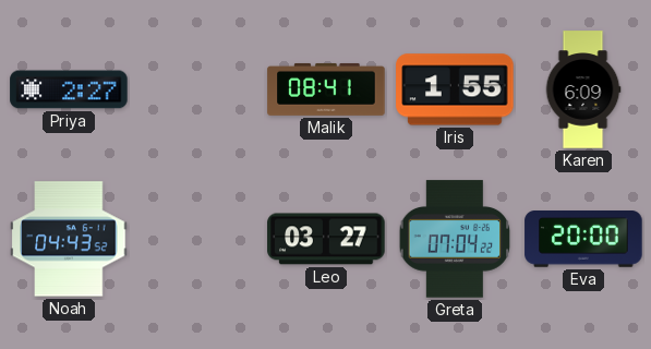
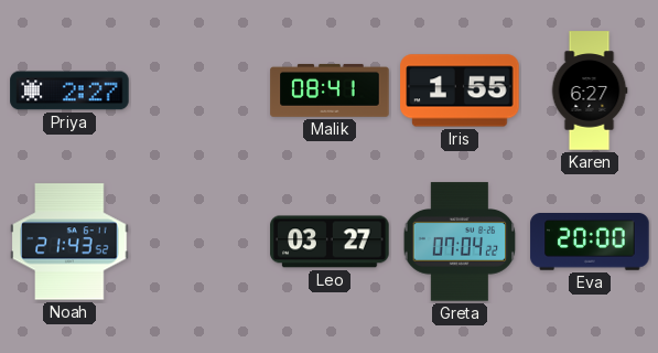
Karen: 6:09 -> 6:27
Noah: 04:43 -> 21:43
